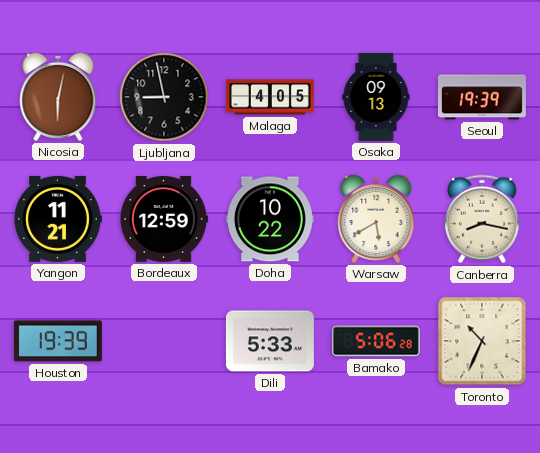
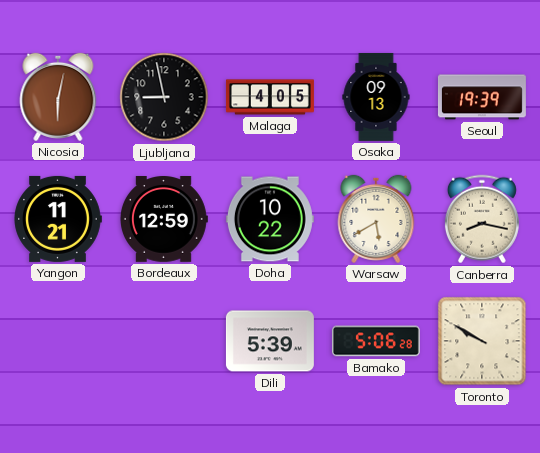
Houston: 19:39 -> none
Dili: 5:33 -> 5:39
Toronto: 10:34 -> 9:50
